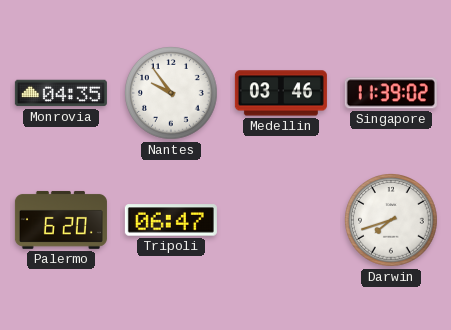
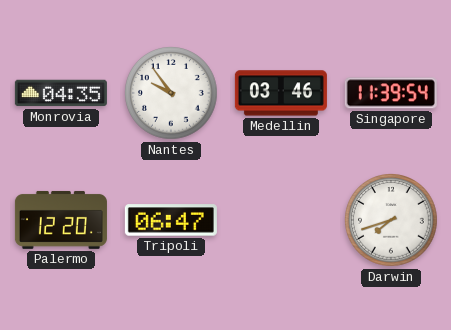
Singapore: 11:39:02 -> 11:39:54
Palermo: 6:20 -> 12:20
